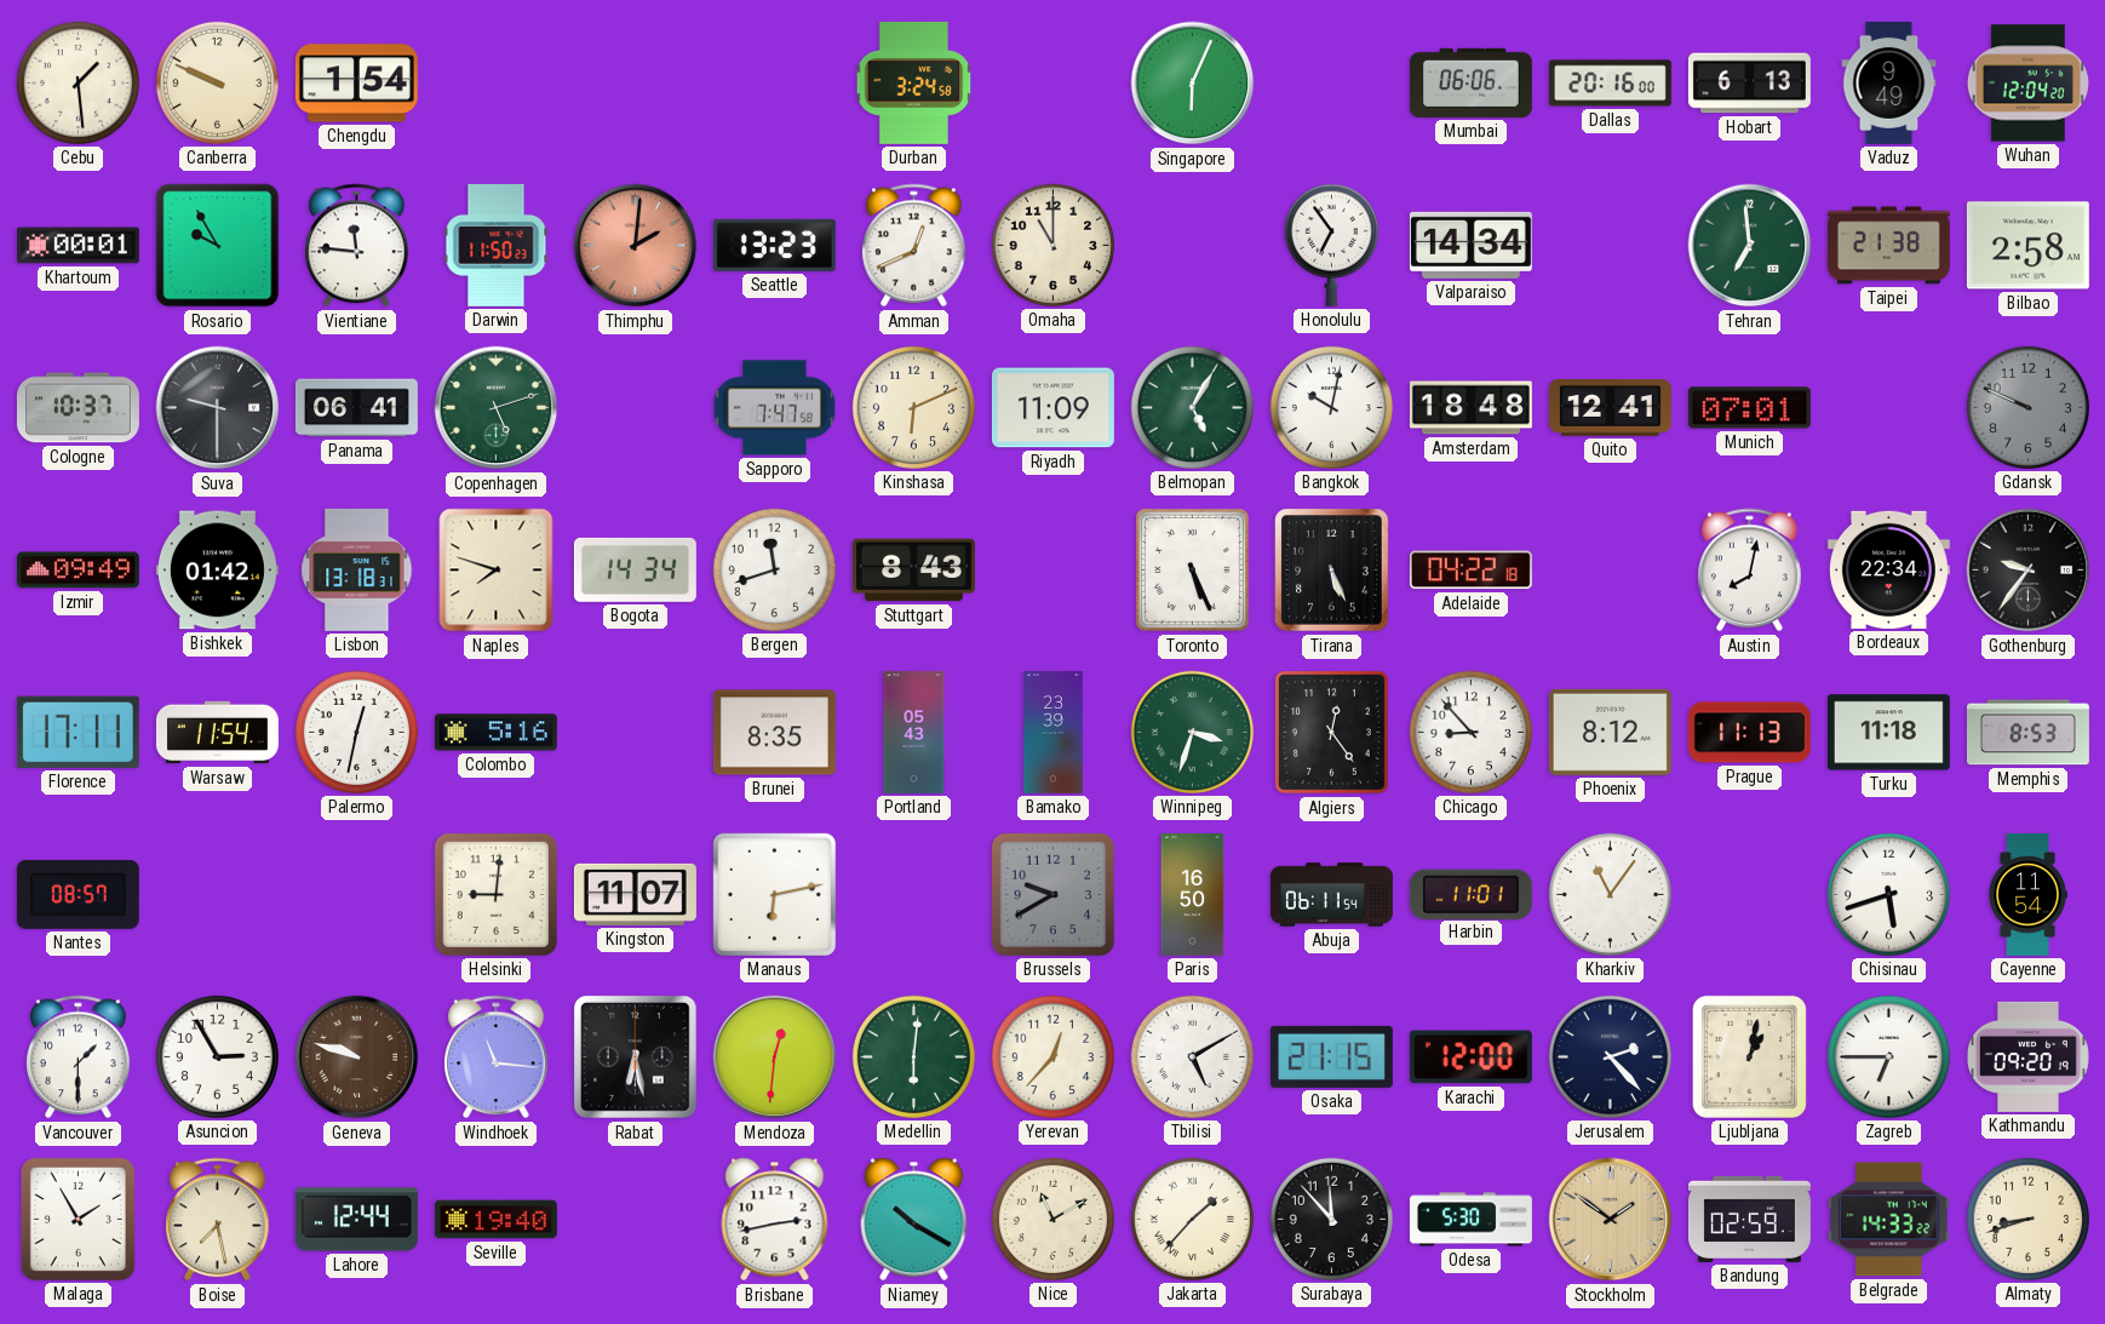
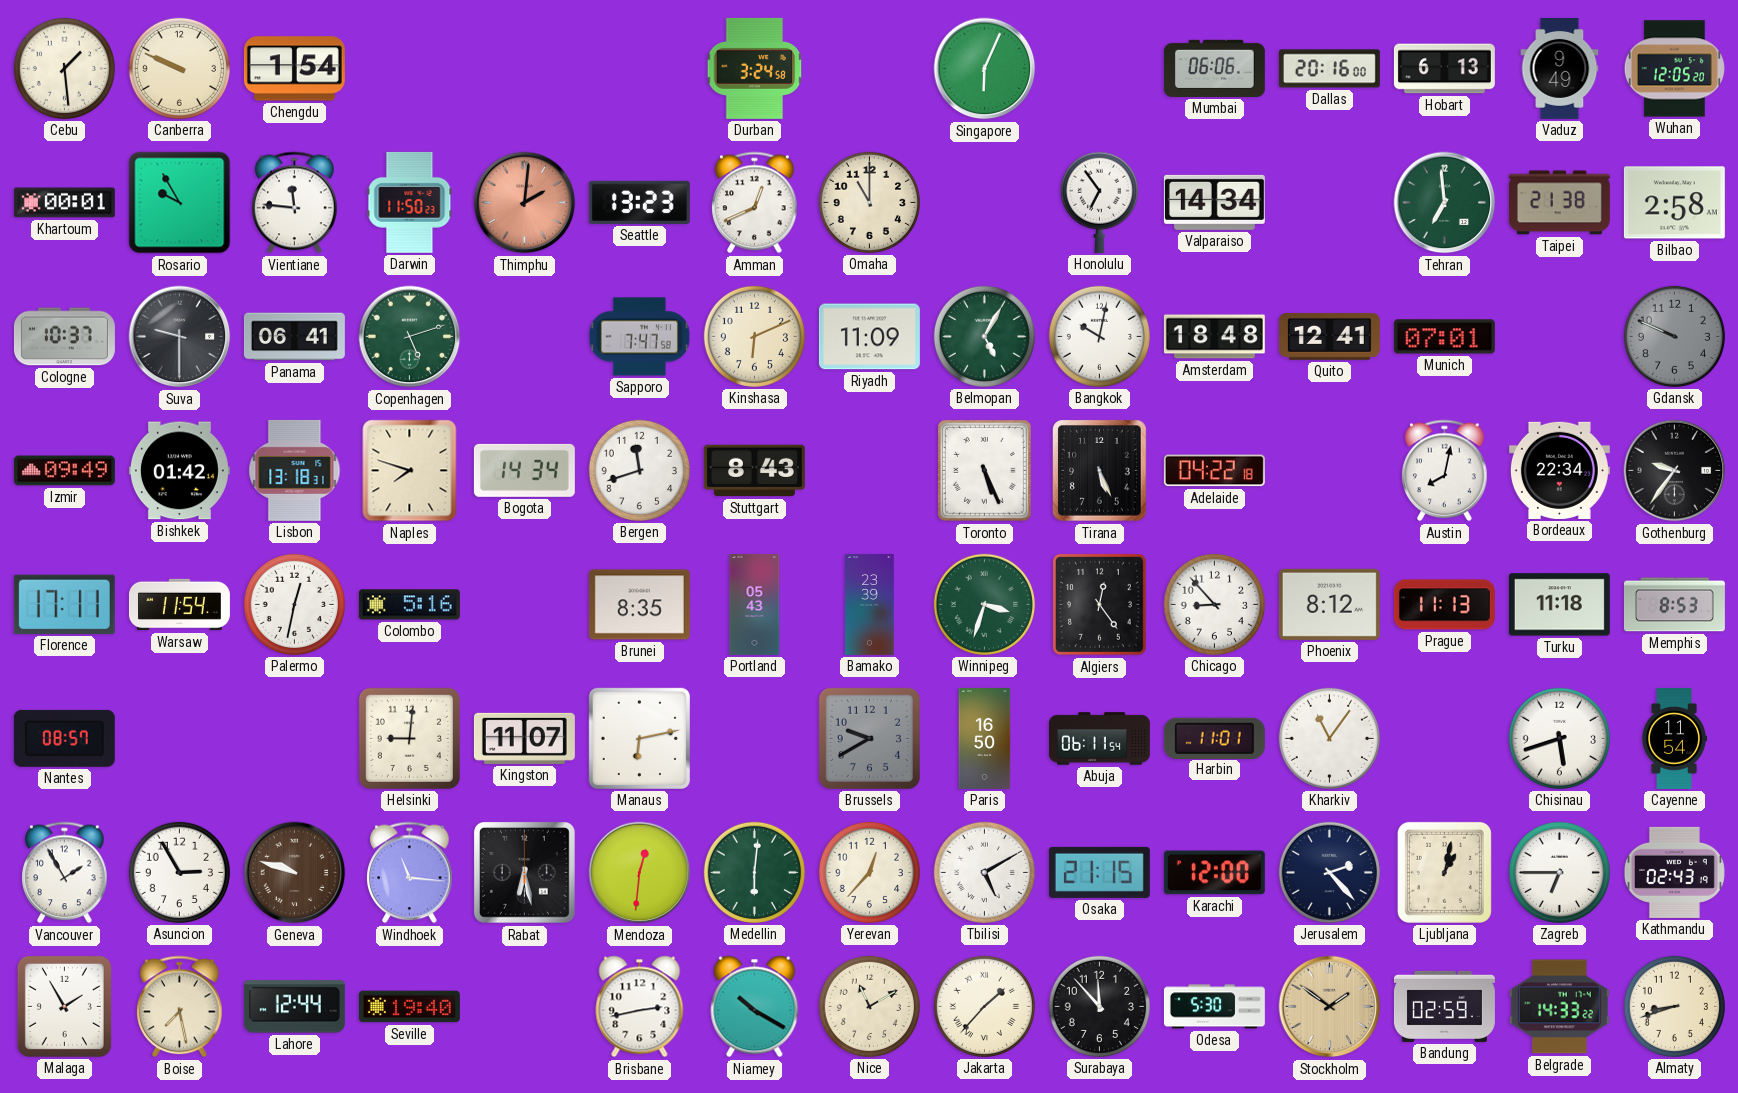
Wuhan: 12:04 -> 12:05
Vancouver: 1:30 -> 1:55
Kathmandu: 09:20 -> 02:43
